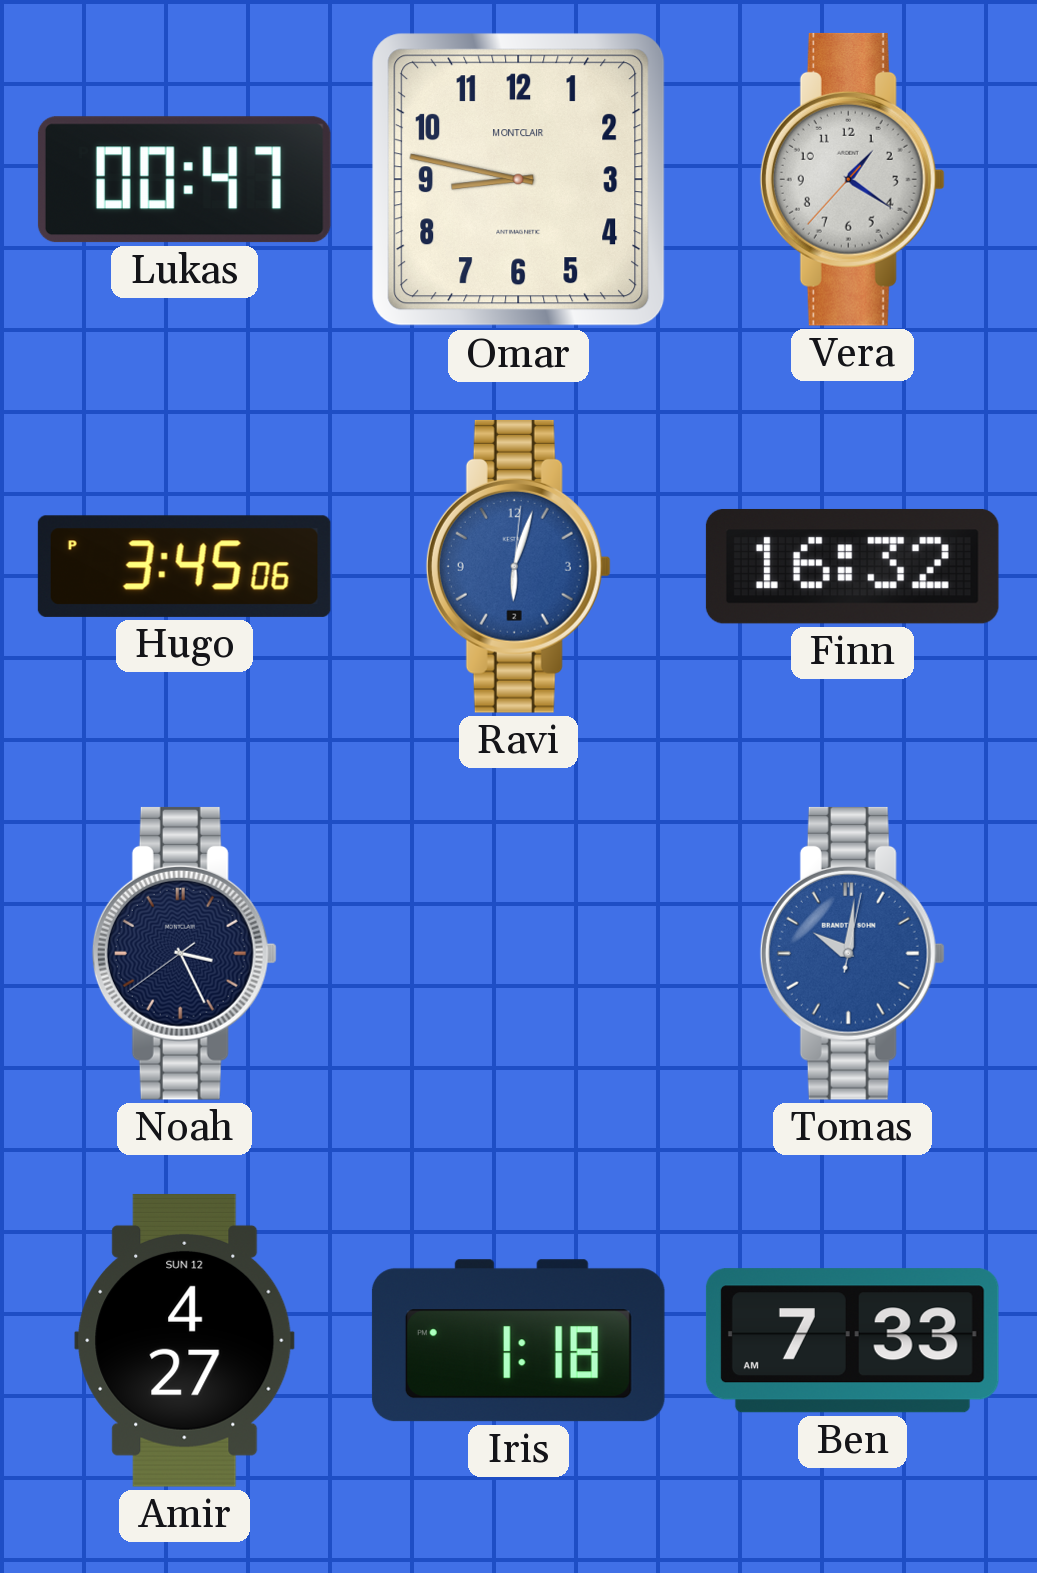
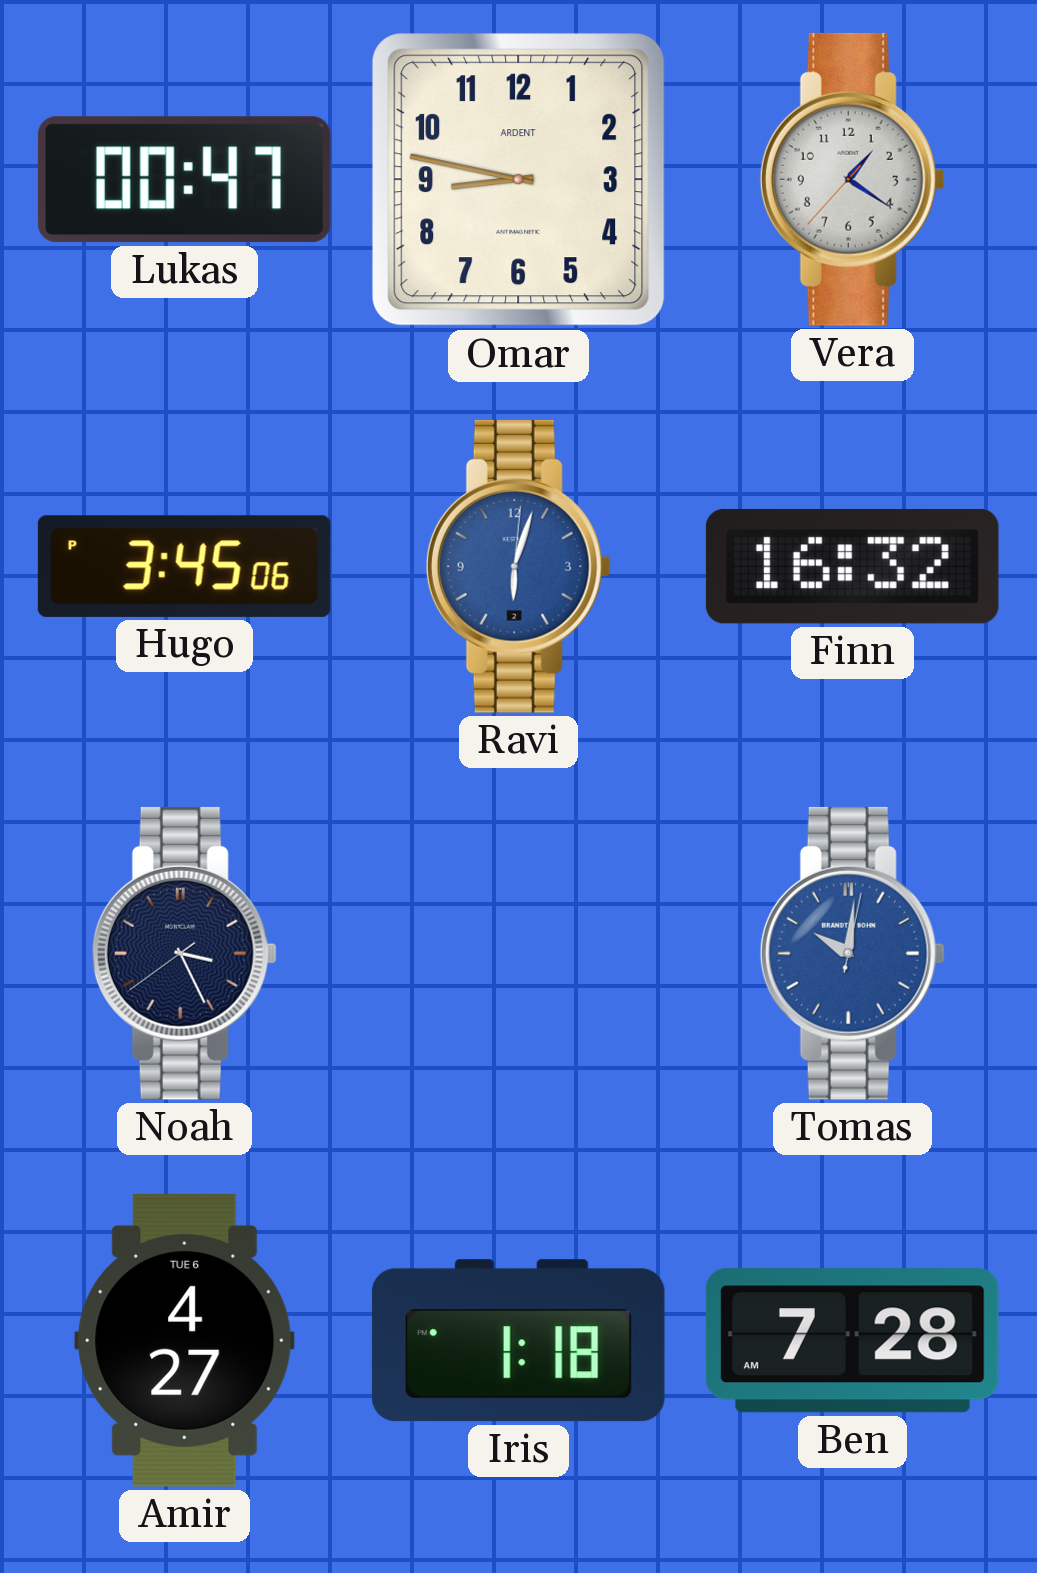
Omar brand: MONTCLAIR -> ARDENT
Amir date: SUN 12 -> TUE 6
Ben: 7:33 -> 7:28
